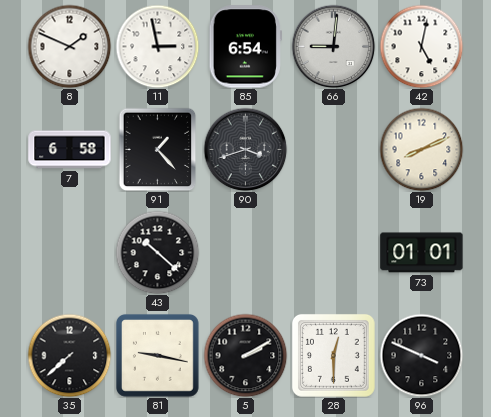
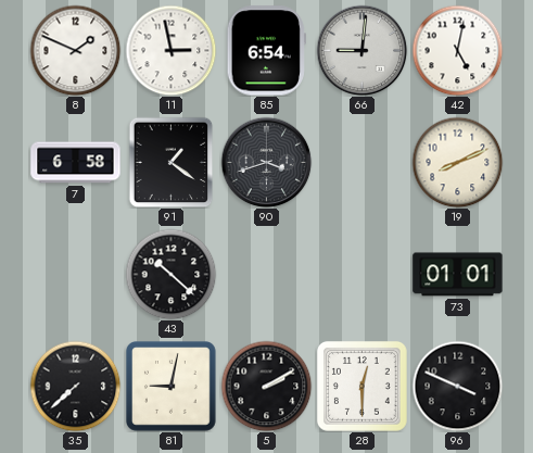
91: 1:23 -> 1:21
81: 9:17 -> 9:02
